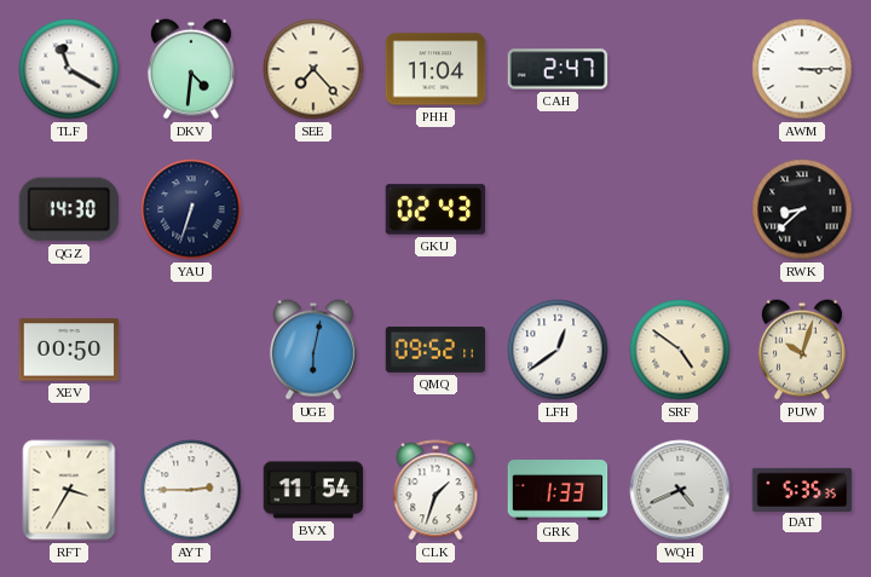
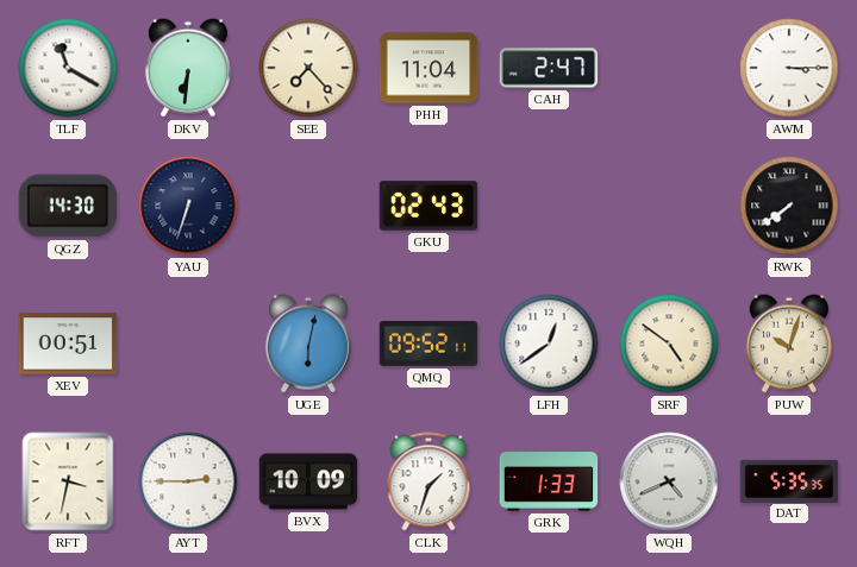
DKV: 4:31 -> 6:31
RWK: 8:38 -> 7:39
XEV: 00:50 -> 00:51
RFT: 3:35 -> 3:32
BVX: 11:54 -> 10:09
